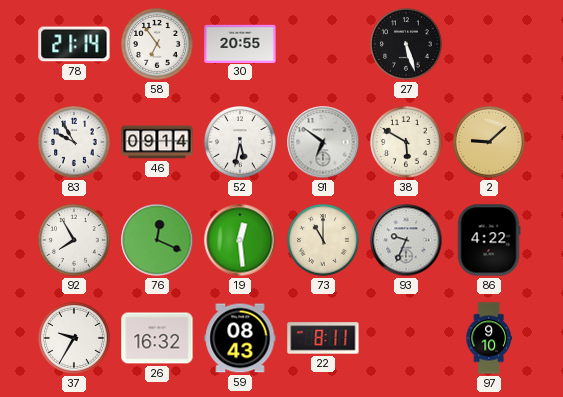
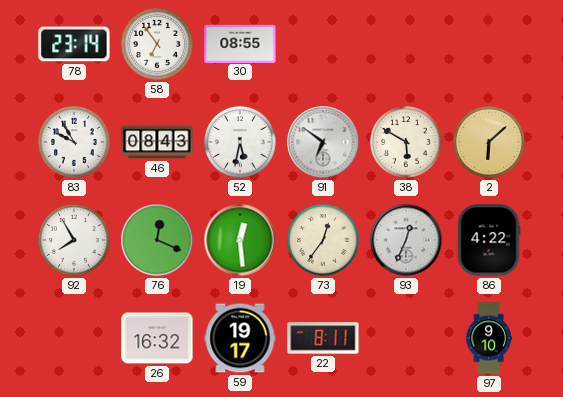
78: 21:14 -> 23:14
30: 20:55 -> 08:55
27: 5:27 -> none
46: 09:14 -> 08:43
2: 9:08 -> 6:08
73: 11:00 -> 12:36
93: 9:34 -> 12:34
37: 9:35 -> none
59: 08:43 -> 19:17
